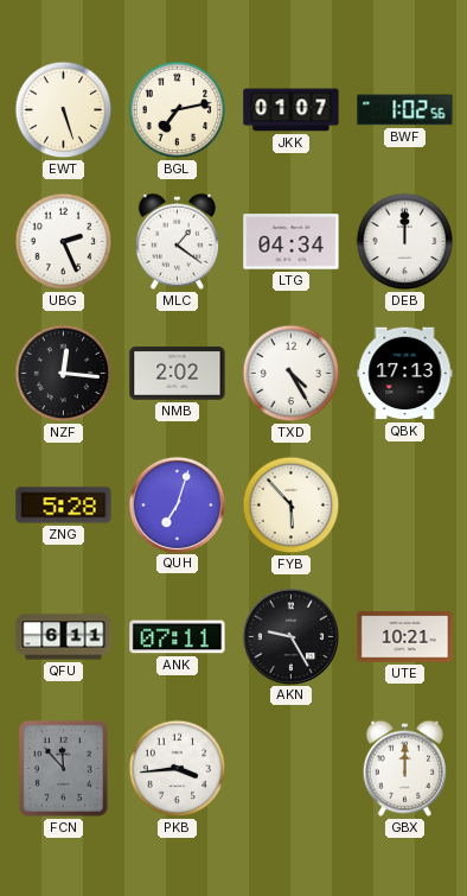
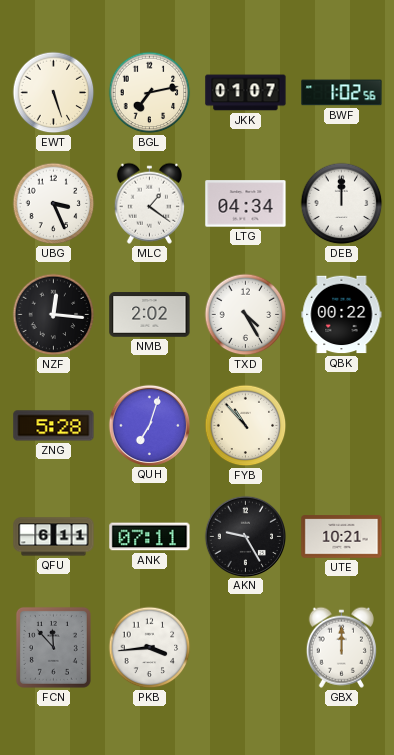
UBG: 2:26 -> 3:26
QBK: 17:13 -> 00:22
FYB: 5:53 -> 10:53
